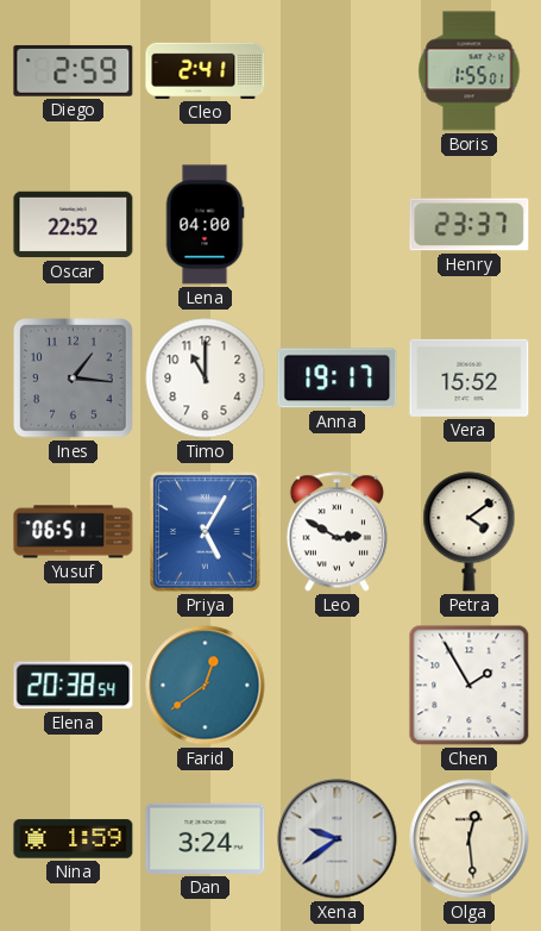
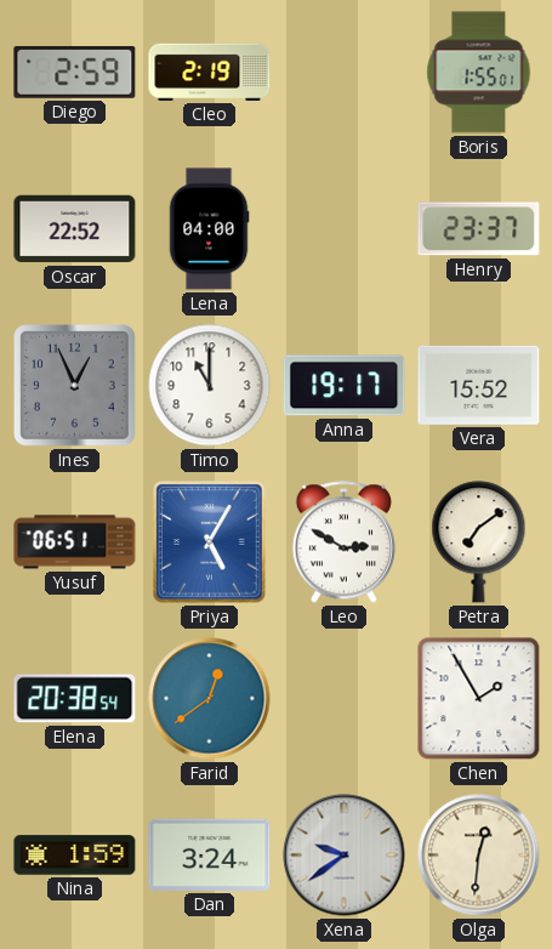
Cleo: 2:41 -> 2:19
Ines: 1:16 -> 12:56
Petra: 4:09 -> 7:09
Olga: 12:29 -> 12:31
